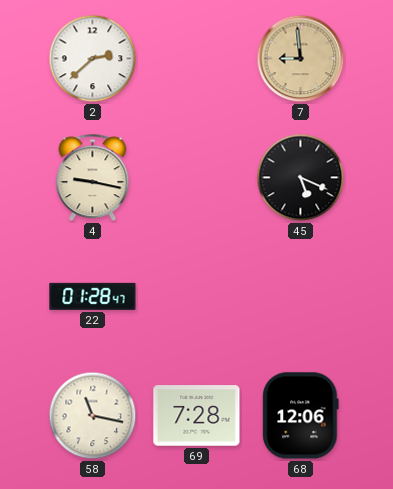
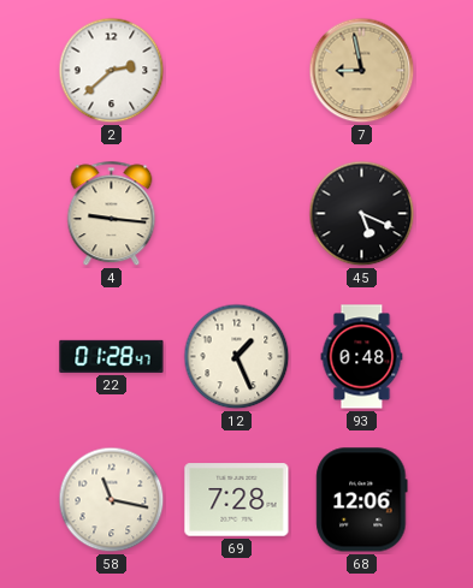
7: 8:59 -> 8:58
4: 9:17 -> 9:16
12: none -> 1:26
93: none -> 0:48
